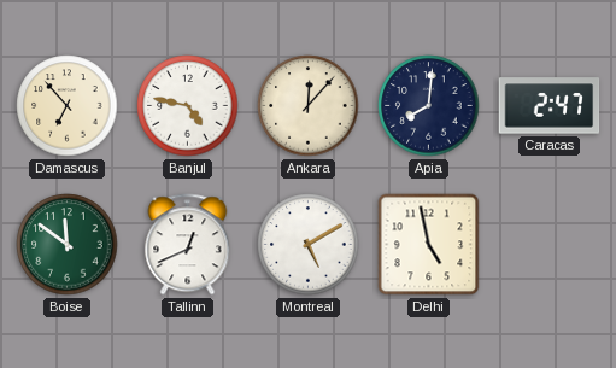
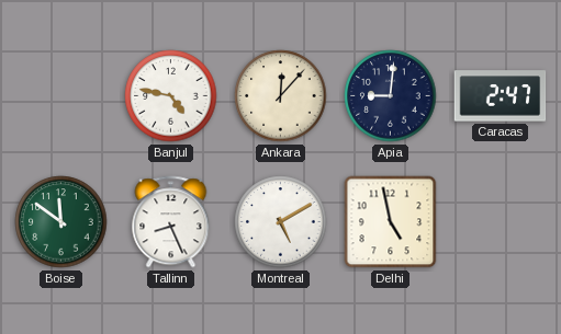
Damascus: 6:53 -> none
Apia: 8:01 -> 9:01
Tallinn: 12:41 -> 8:26
